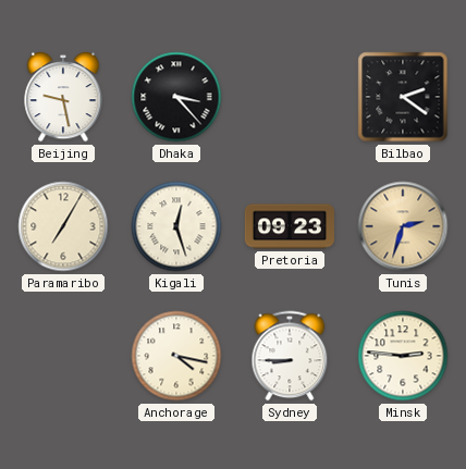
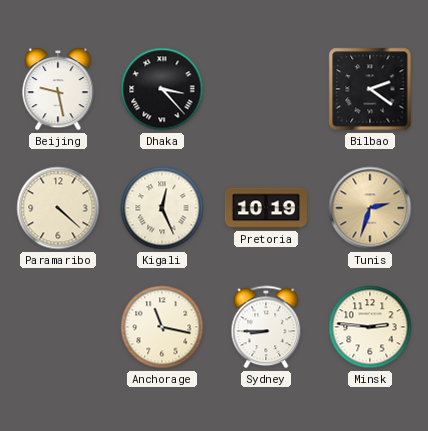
Paramaribo: 7:05 -> 4:22
Kigali: 12:27 -> 12:26
Pretoria: 09:23 -> 10:19
Anchorage: 4:17 -> 11:17
